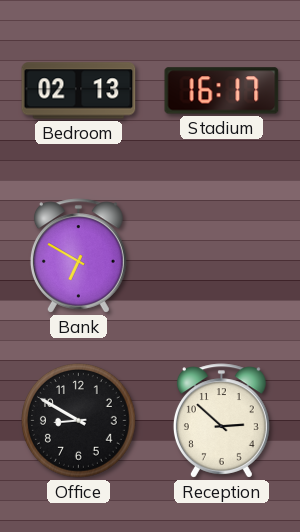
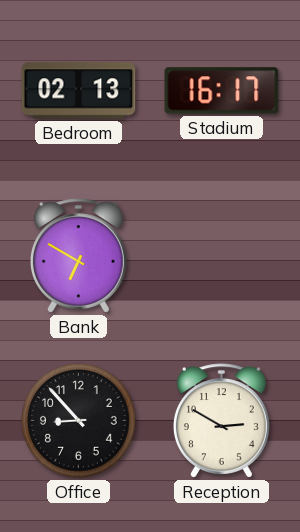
Office: 8:50 -> 8:53
Reception: 2:52 -> 2:50
